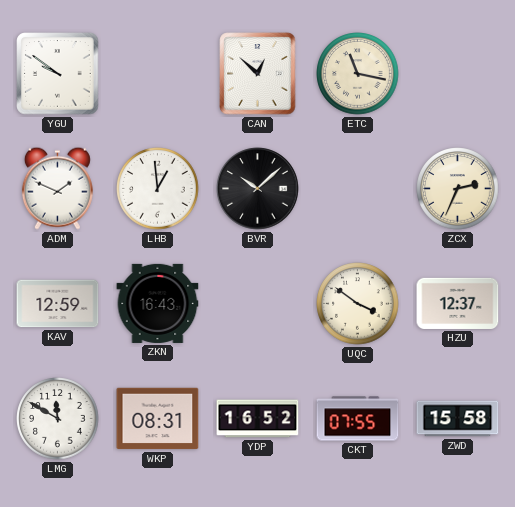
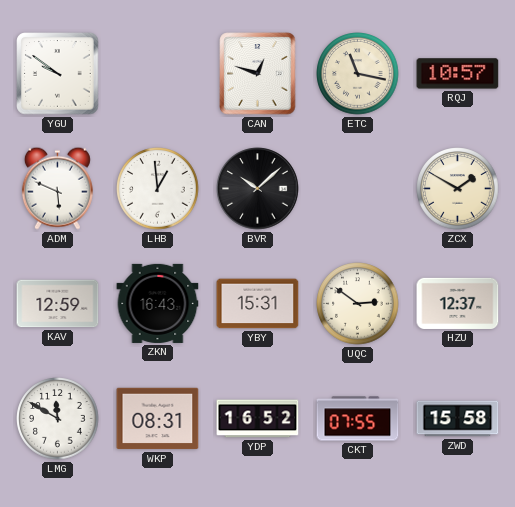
CAN: 12:52 -> 12:48
RQJ: none -> 10:57
ADM: 1:49 -> 5:49
ZCX: 2:34 -> 1:50
YBY: none -> 15:31
UQC: 3:51 -> 2:51
